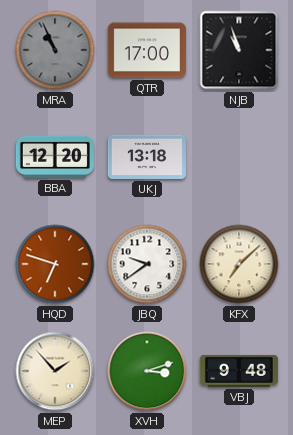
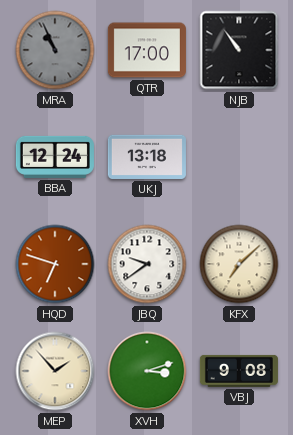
NJB: 10:57 -> 10:54
BBA: 12:20 -> 12:24
VBJ: 9:48 -> 9:08
